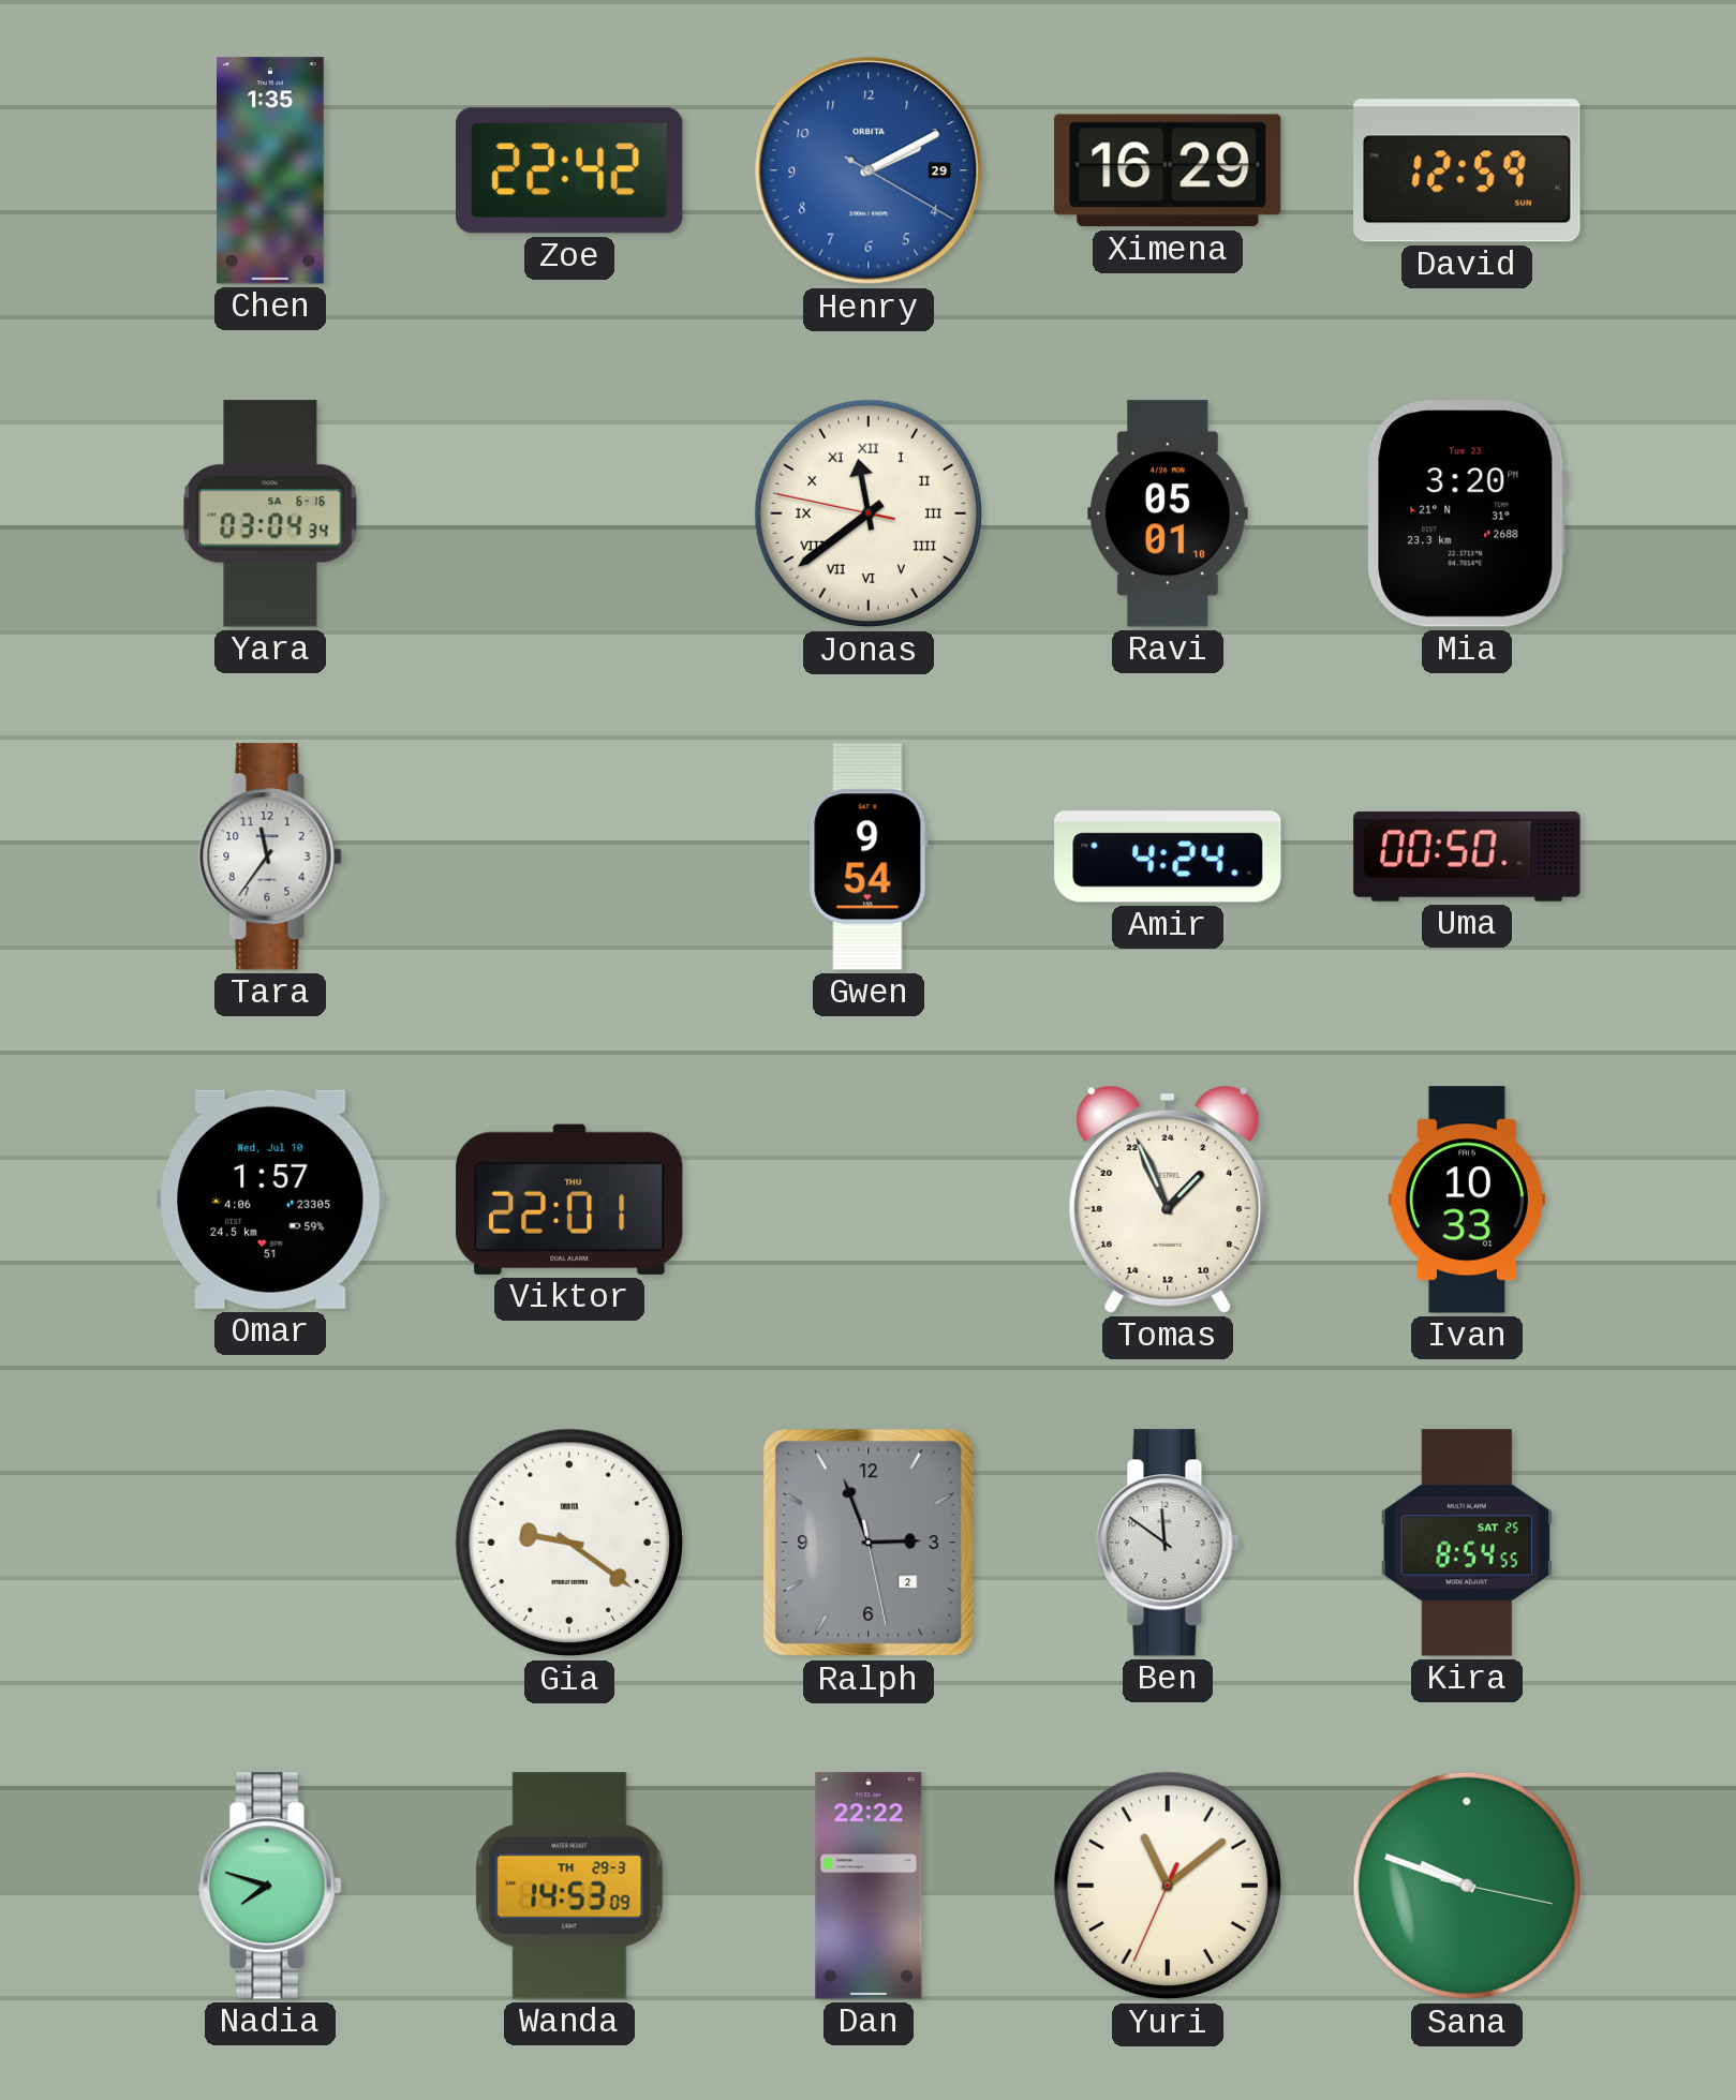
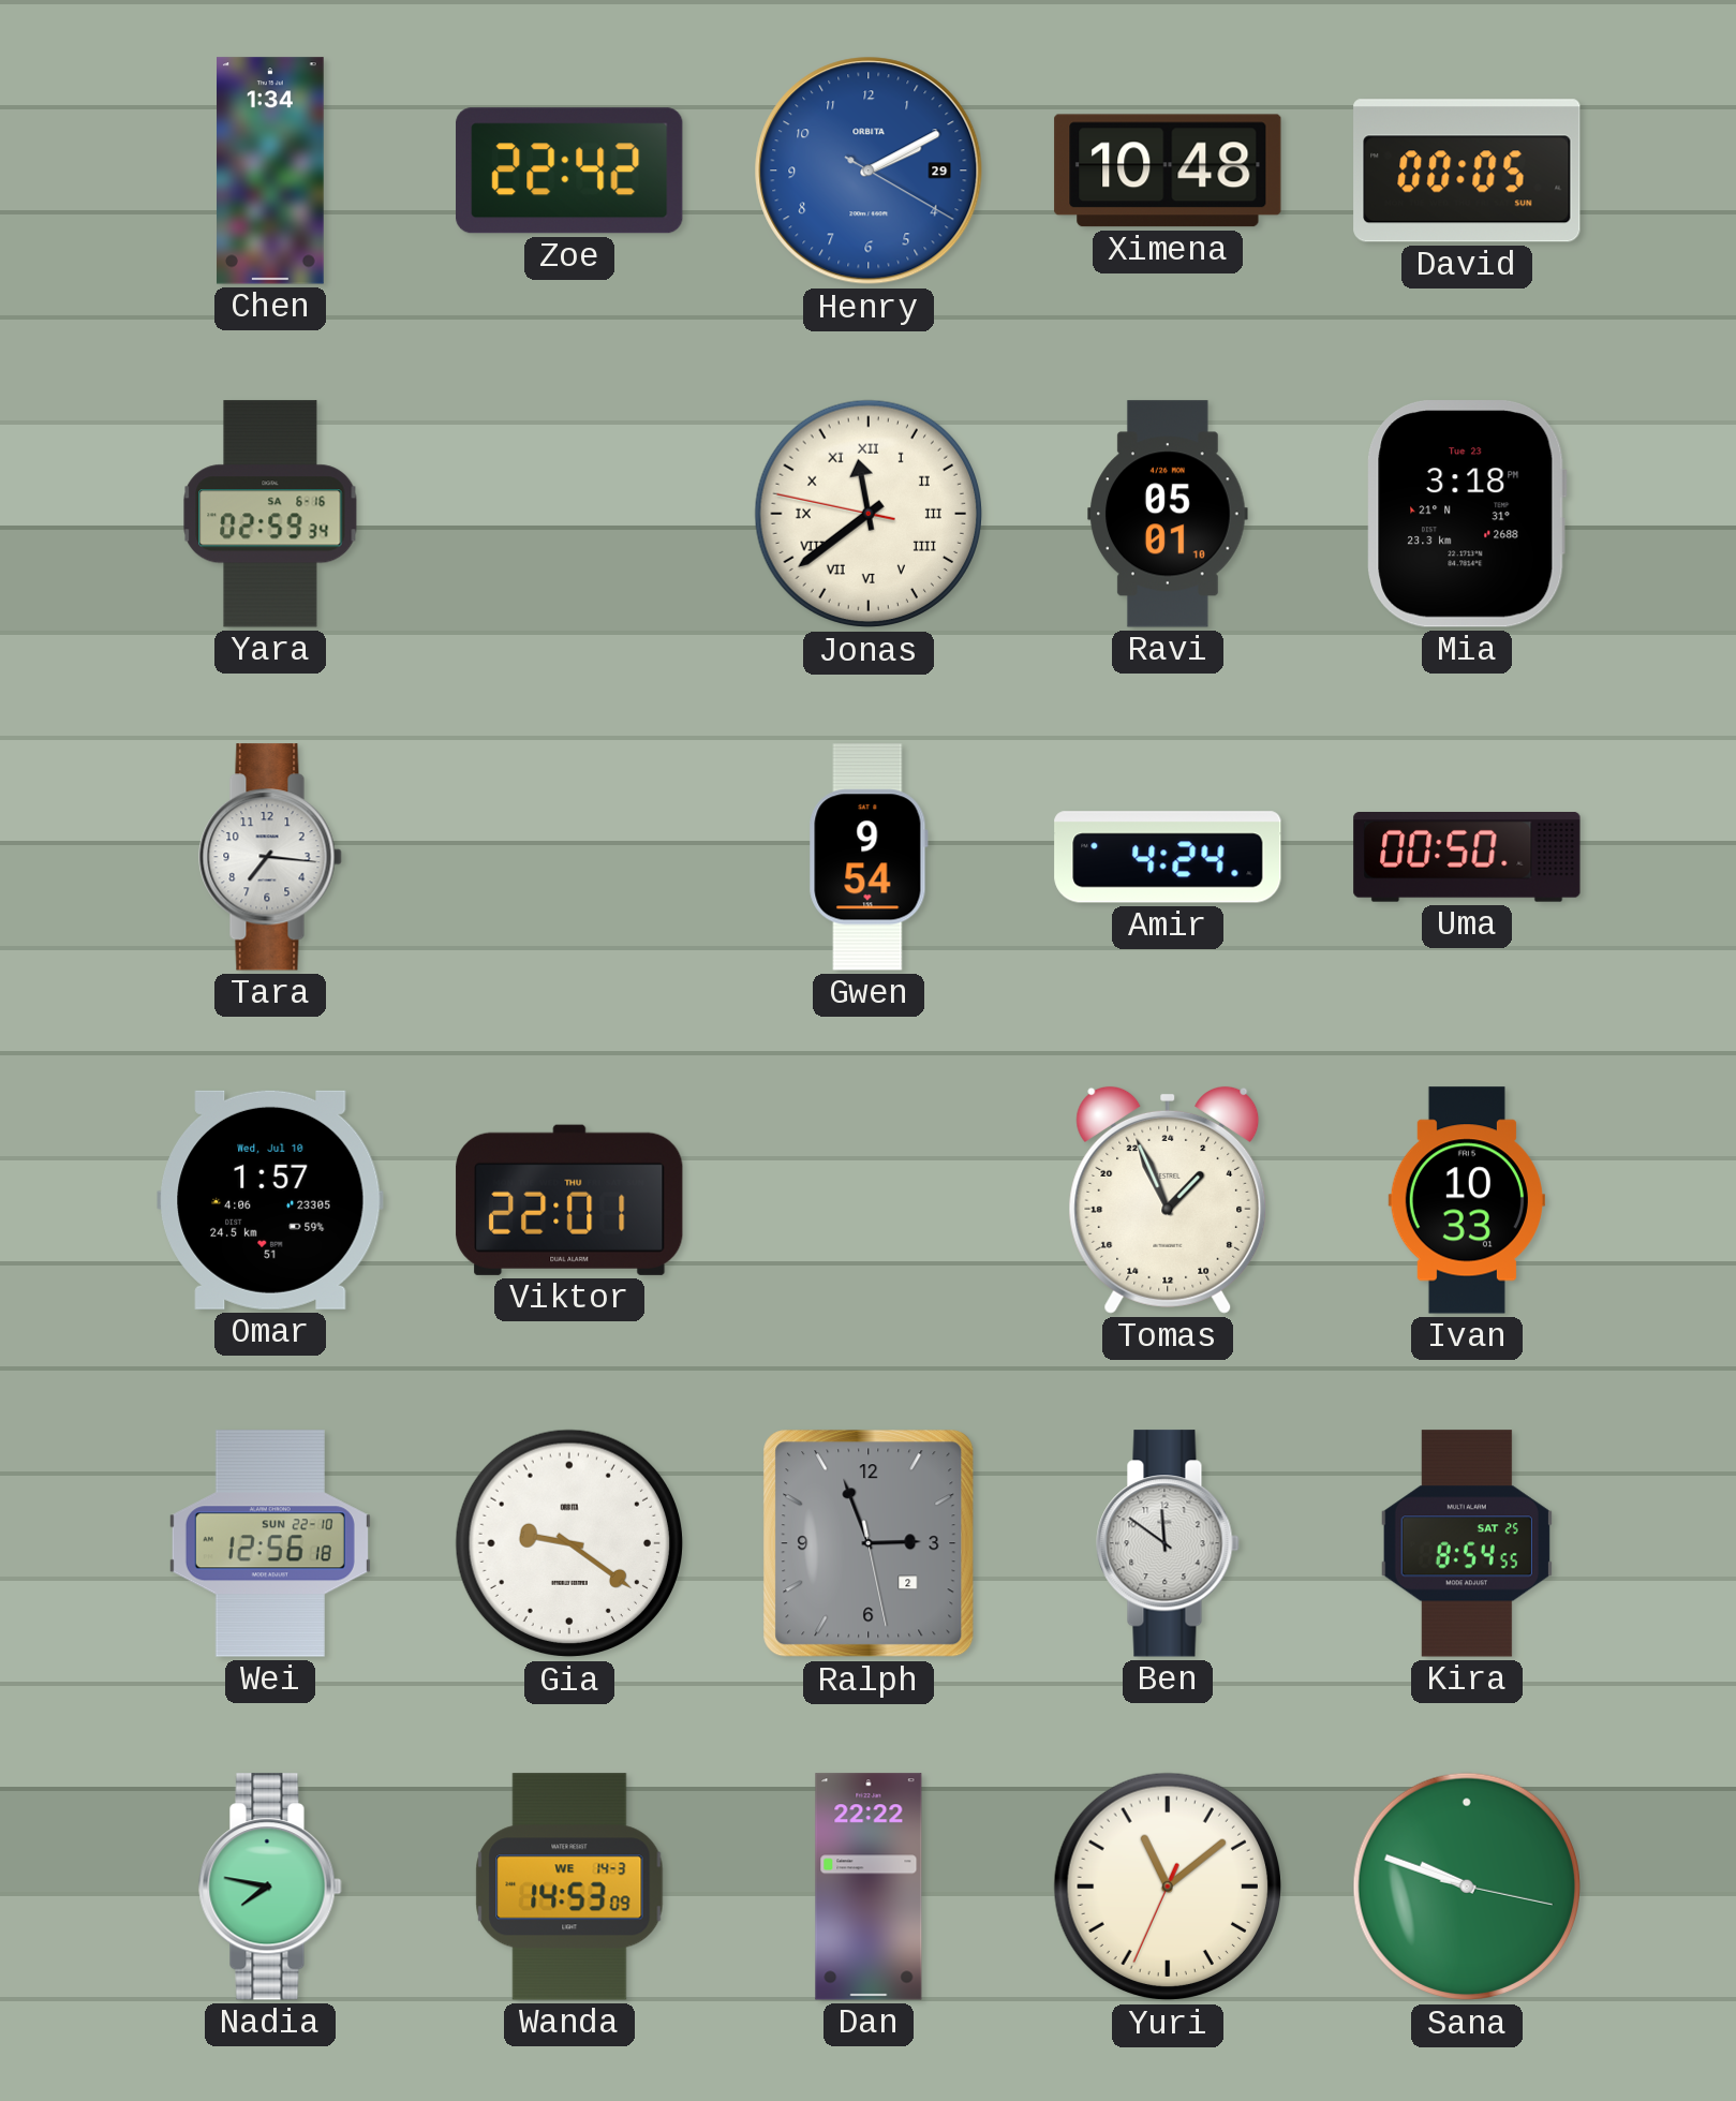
Chen: 1:35 -> 1:34
Ximena: 16:29 -> 10:48
David: 12:59 -> 00:05
Yara: 03:04 -> 02:59
Mia: 3:20 -> 3:18
Tara: 11:36 -> 7:16
Wei: none -> 12:56
Nadia: 7:48 -> 7:47
Wanda date: TH 29-3 -> WE 14-3
